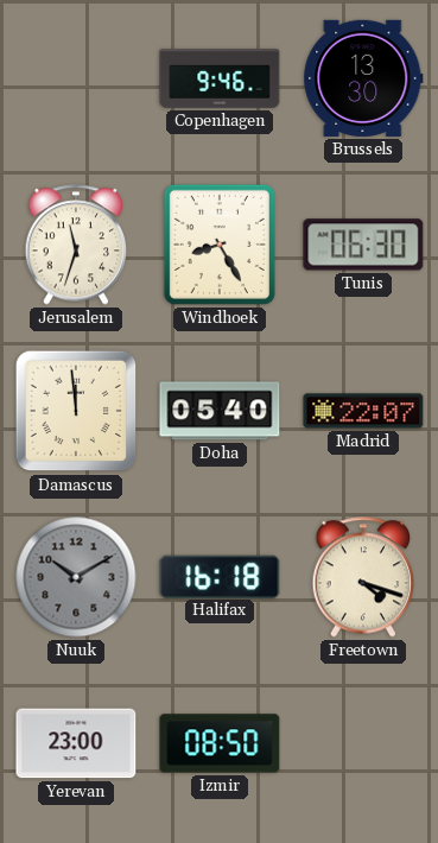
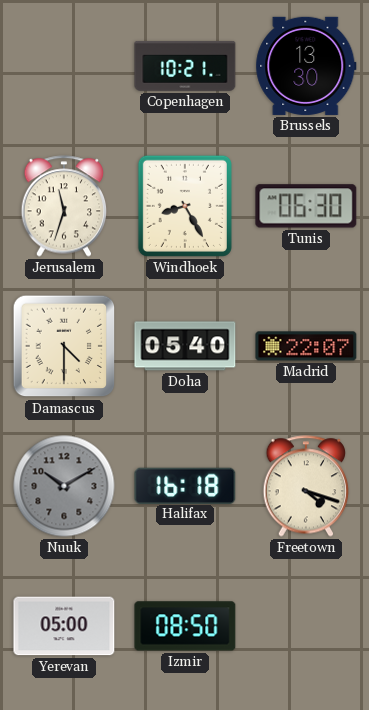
Copenhagen: 9:46 -> 10:21
Damascus: 11:59 -> 4:30
Yerevan: 23:00 -> 05:00
